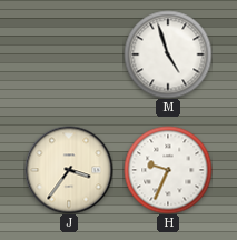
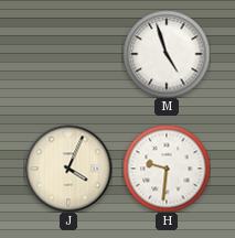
J: 3:36 -> 4:04
H: 9:34 -> 9:31
